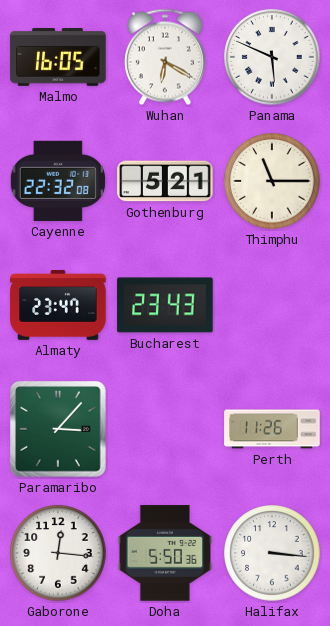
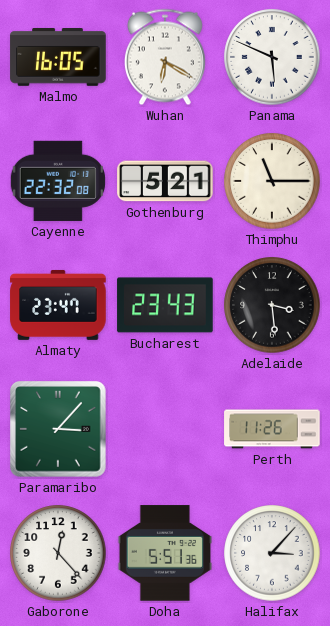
Adelaide: none -> 3:29
Gaborone: 12:16 -> 12:23
Doha: 5:50 -> 5:51
Halifax: 3:16 -> 3:07
